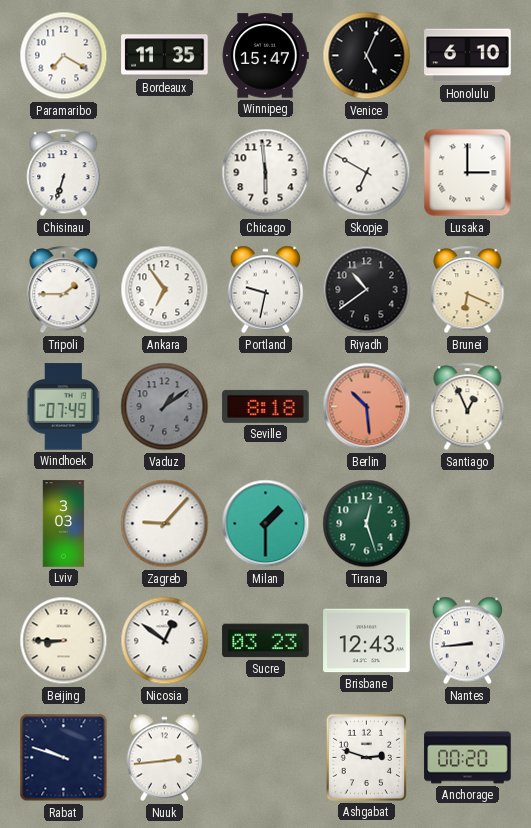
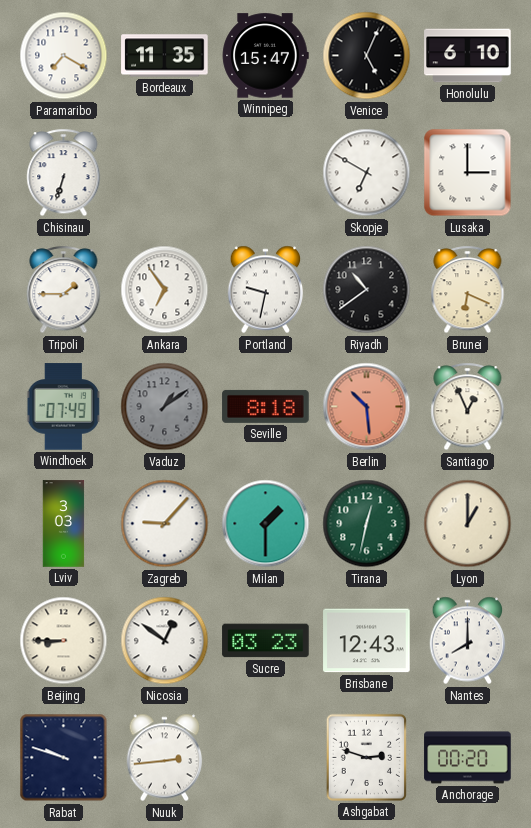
Chicago: 5:59 -> none
Tirana: 12:27 -> 12:32
Lyon: none -> 1:00
Nantes: 8:44 -> 8:00
